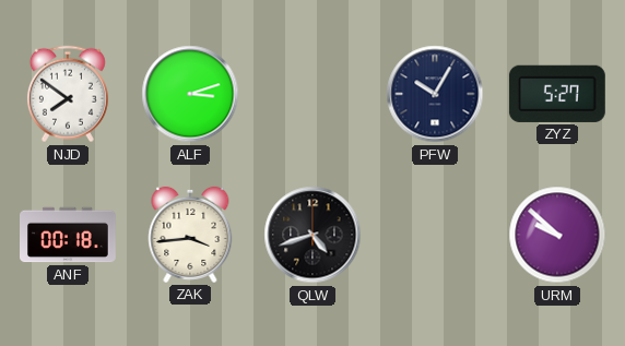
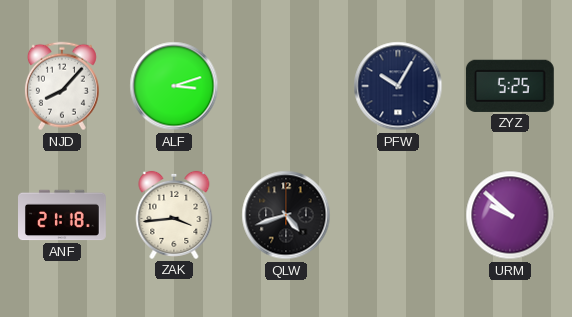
NJD: 7:51 -> 8:07
ZYZ: 5:27 -> 5:25
ANF: 00:18 -> 21:18
